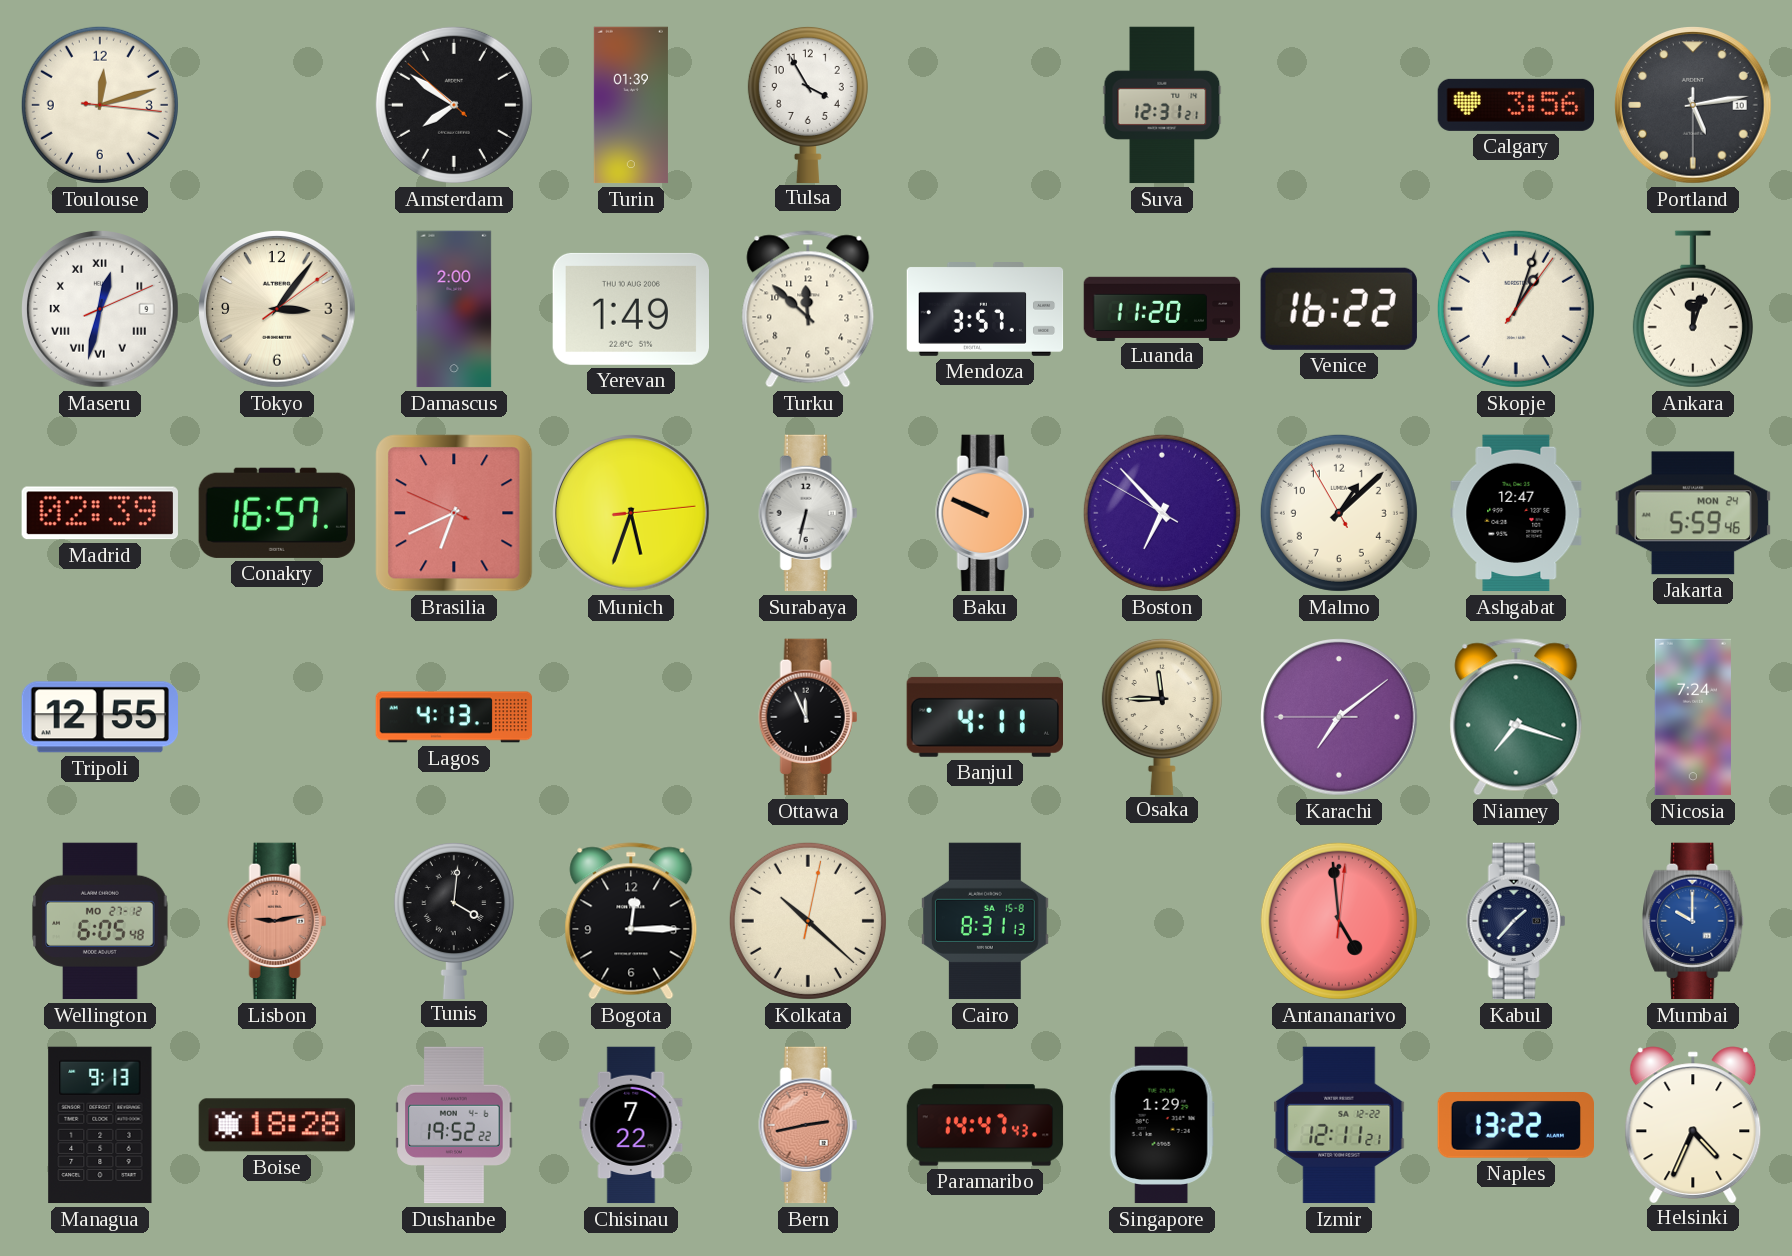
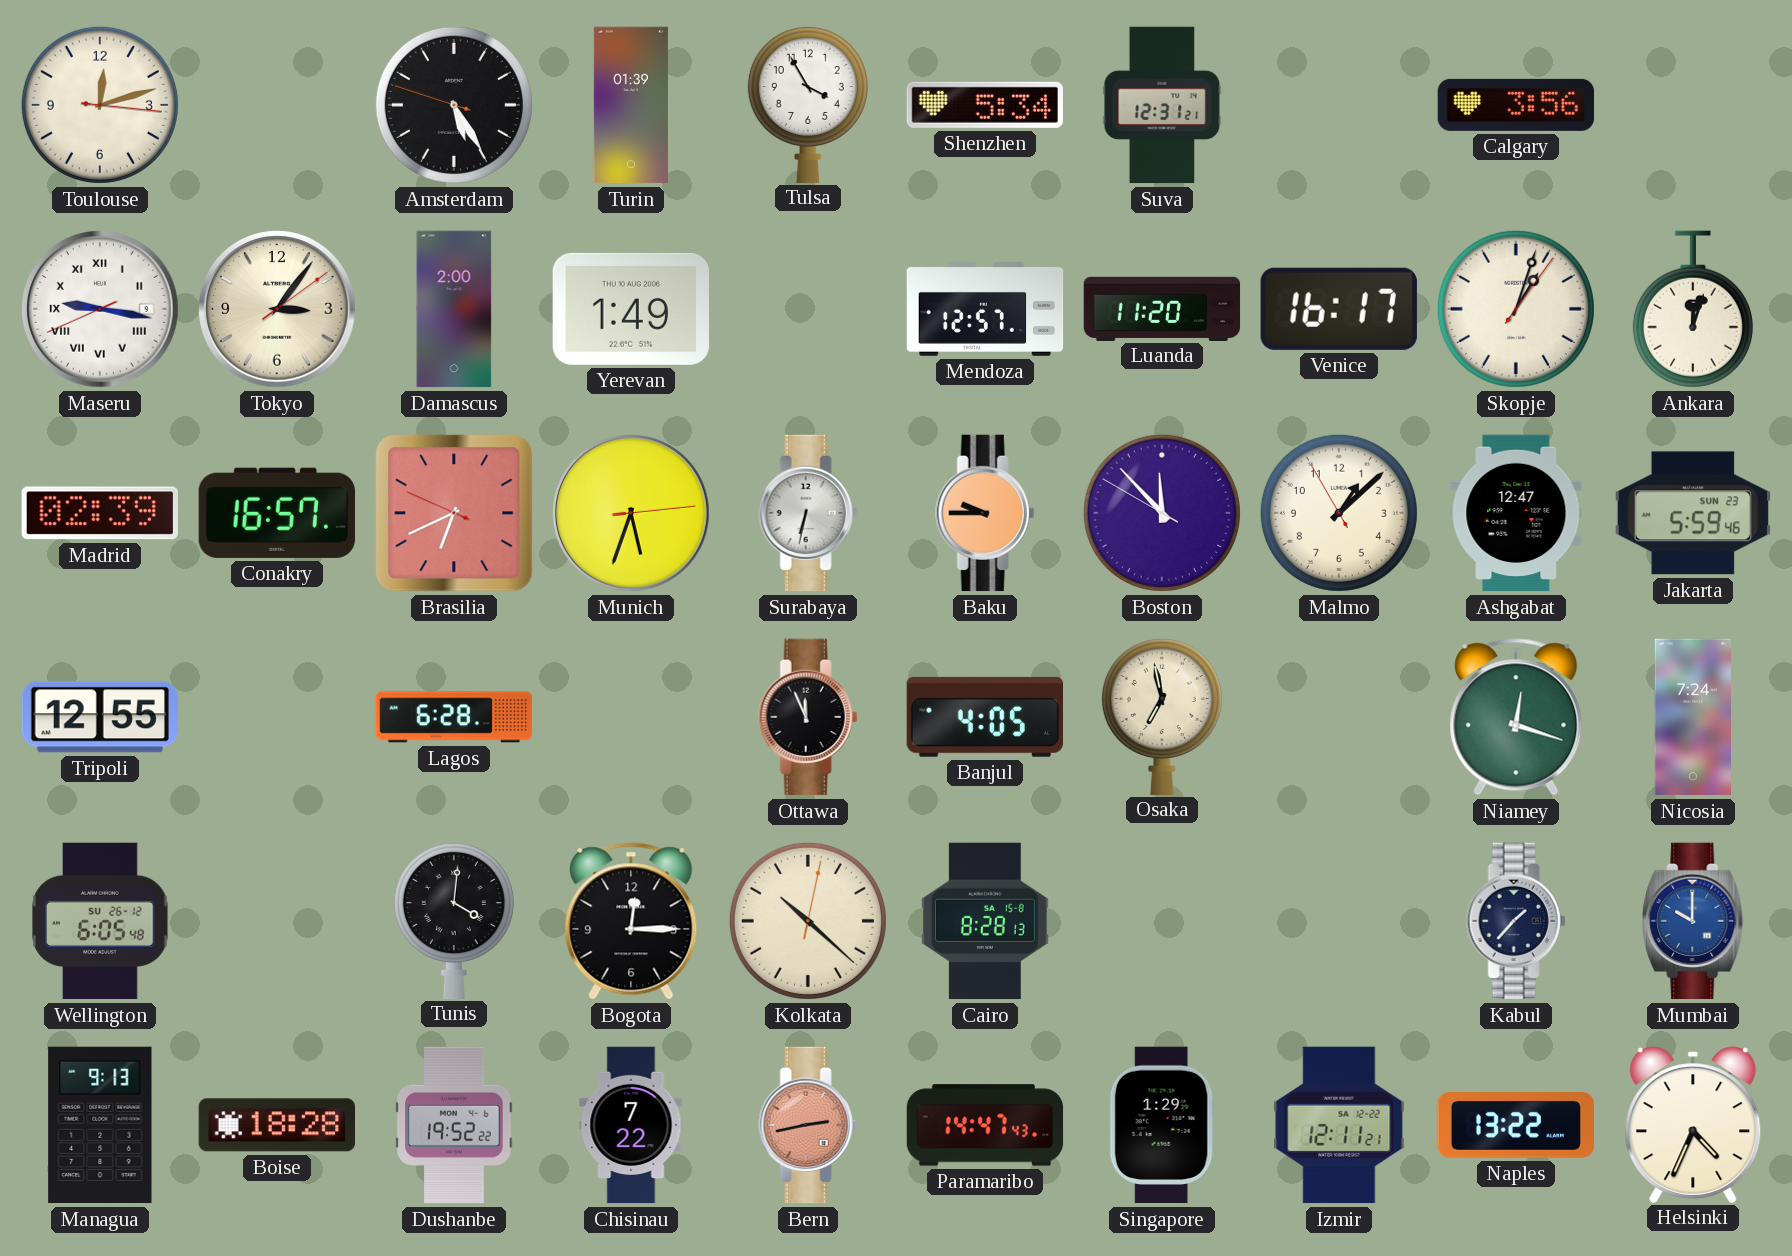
Amsterdam: 7:50 -> 5:24
Shenzhen: none -> 5:34
Portland: 5:13 -> none
Maseru: 12:32 -> 9:16
Turku: 11:52 -> none
Mendoza: 3:57 -> 12:57
Venice: 16:22 -> 16:17
Baku: 9:49 -> 9:45
Boston: 6:52 -> 11:52
Jakarta date: MON 24 -> SUN 23
Lagos: 4:13 -> 6:28
Banjul: 4:11 -> 4:05
Osaka: 11:45 -> 6:58
Karachi: 7:08 -> none
Niamey: 7:18 -> 12:18
Wellington date: MO 27-12 -> SU 26-12
Lisbon: 9:13 -> none
Cairo: 8:31 -> 8:28
Antananarivo: 4:59 -> none
